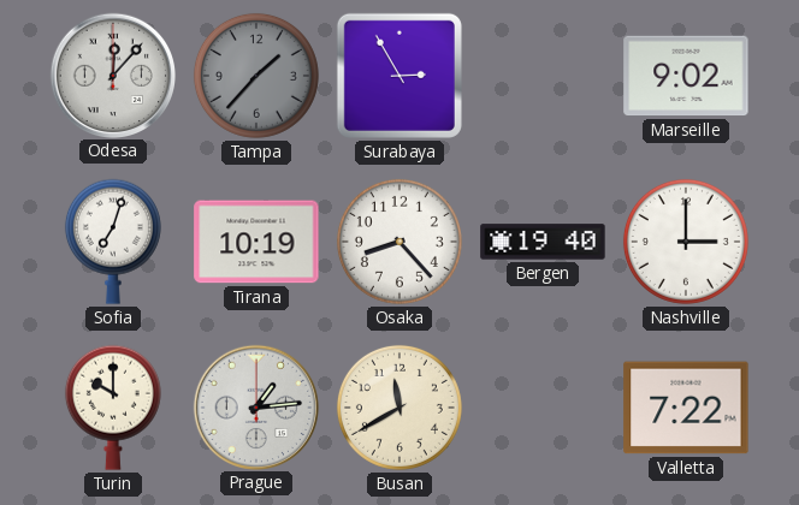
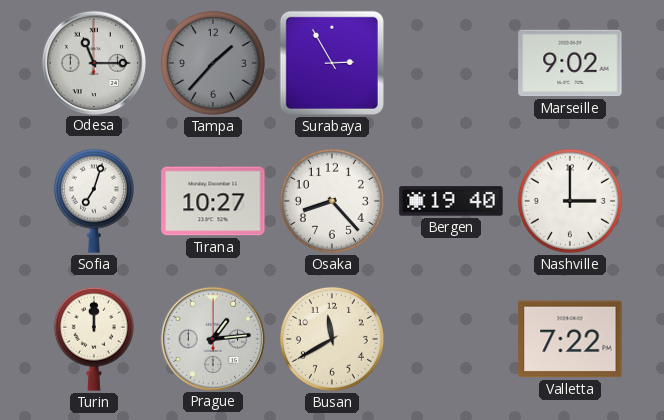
Odesa: 12:07 -> 11:15
Tirana: 10:19 -> 10:27
Turin: 10:00 -> 12:00
